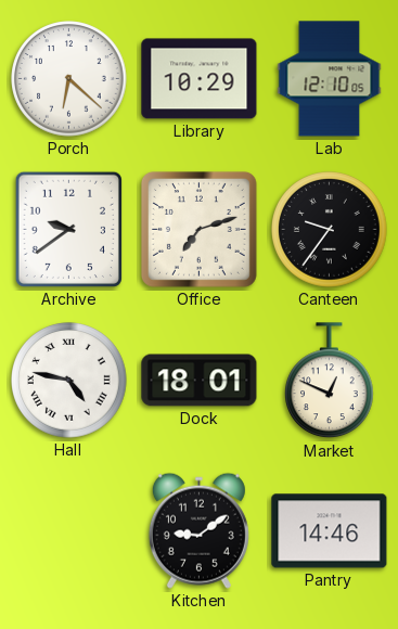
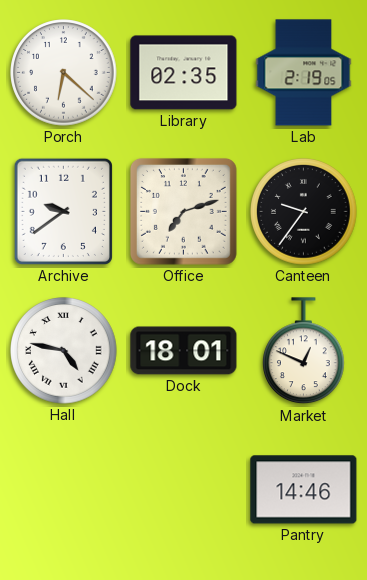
Library: 10:29 -> 02:35
Lab: 12:10 -> 2:19
Kitchen: 9:09 -> none
